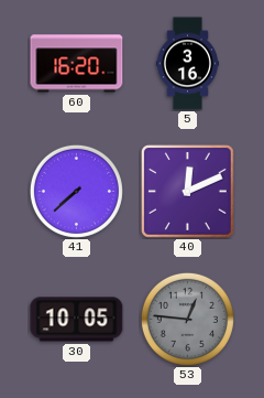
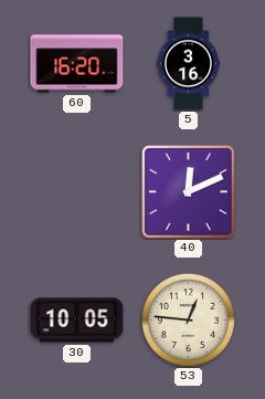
41: 7:38 -> none
53 dial: grey -> cream
